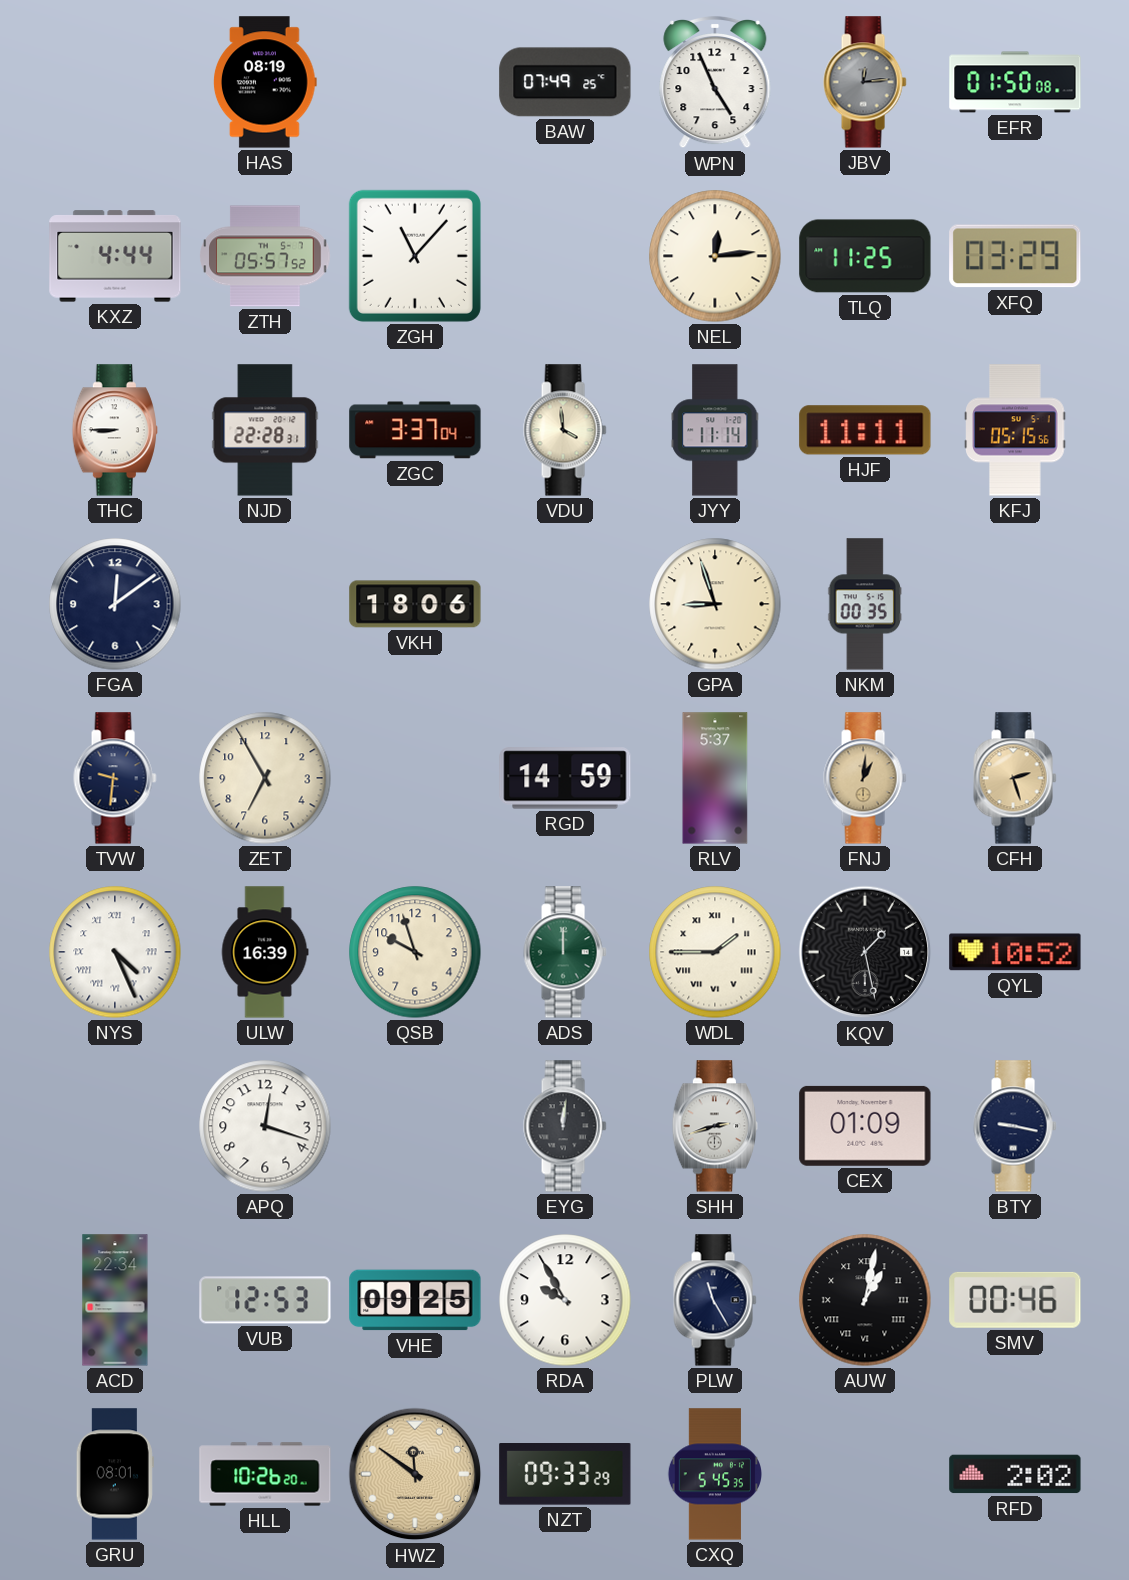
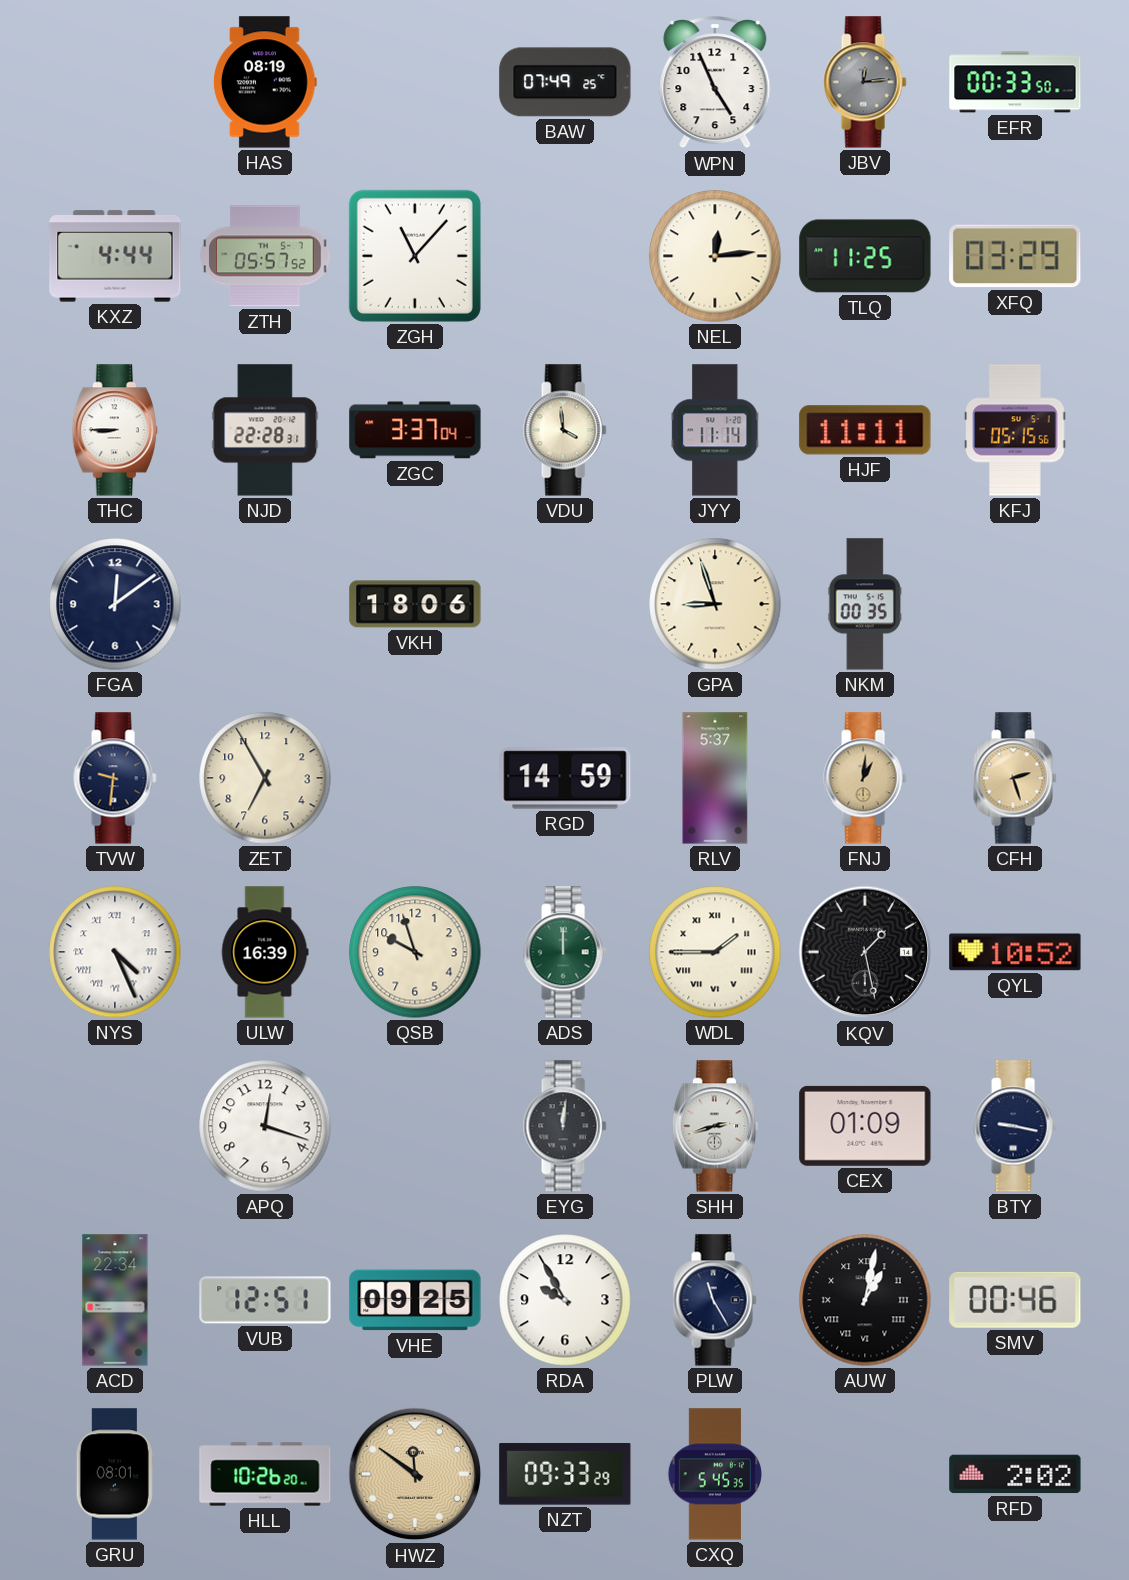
EFR: 01:50 -> 00:33
VUB: 12:53 -> 12:51
